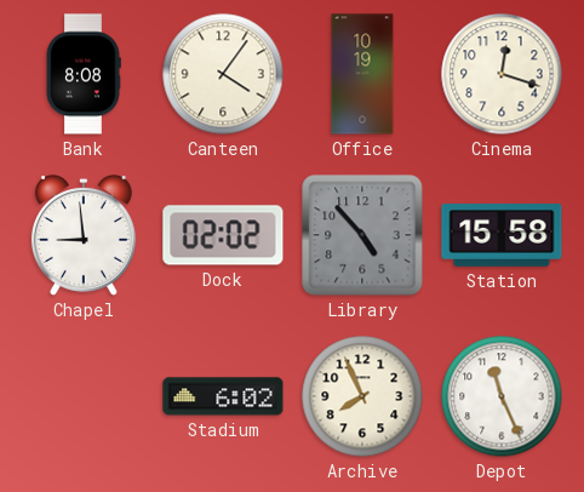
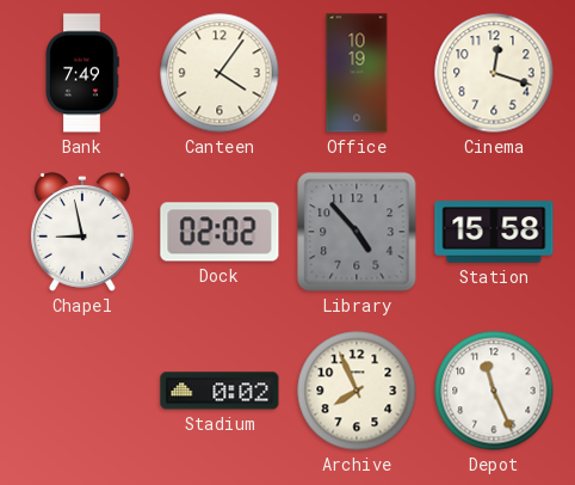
Bank: 8:08 -> 7:49
Chapel: 8:59 -> 8:58
Stadium: 6:02 -> 0:02
